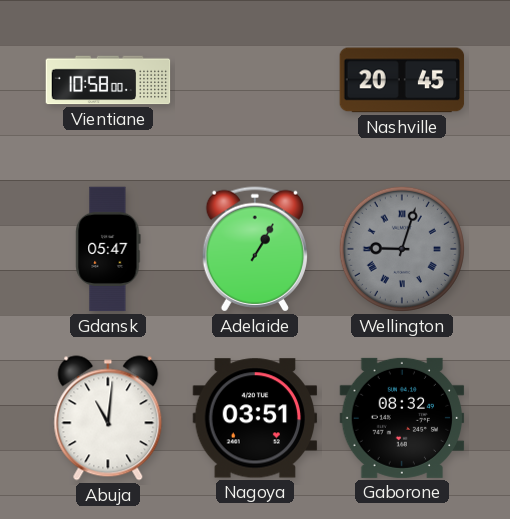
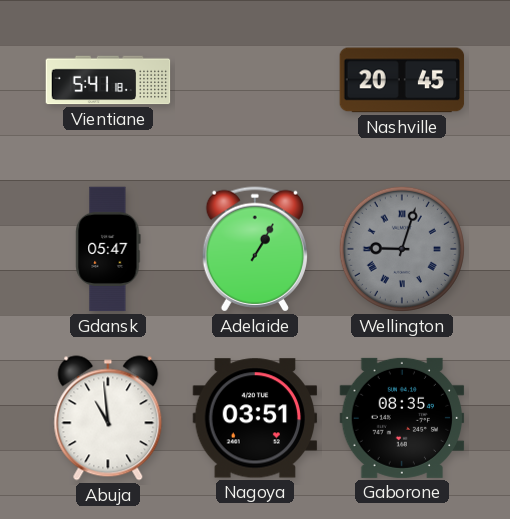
Vientiane: 10:58 -> 5:41
Abuja: 11:01 -> 10:59
Gaborone: 08:32 -> 08:35
